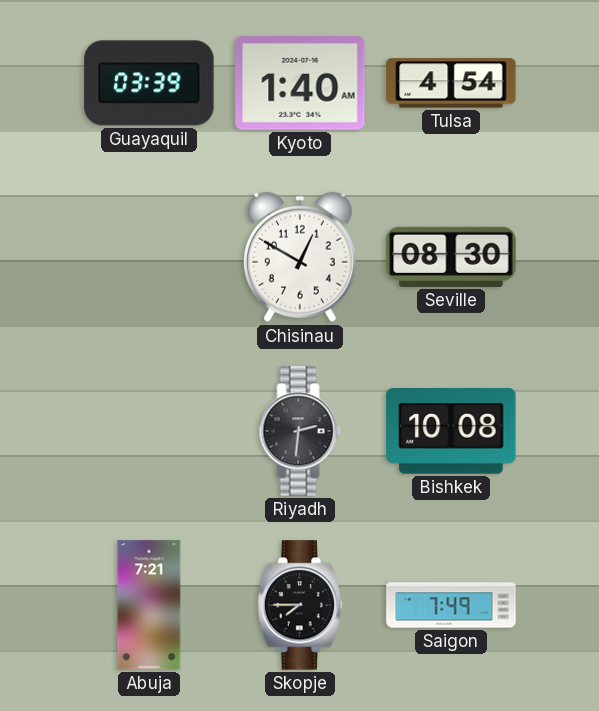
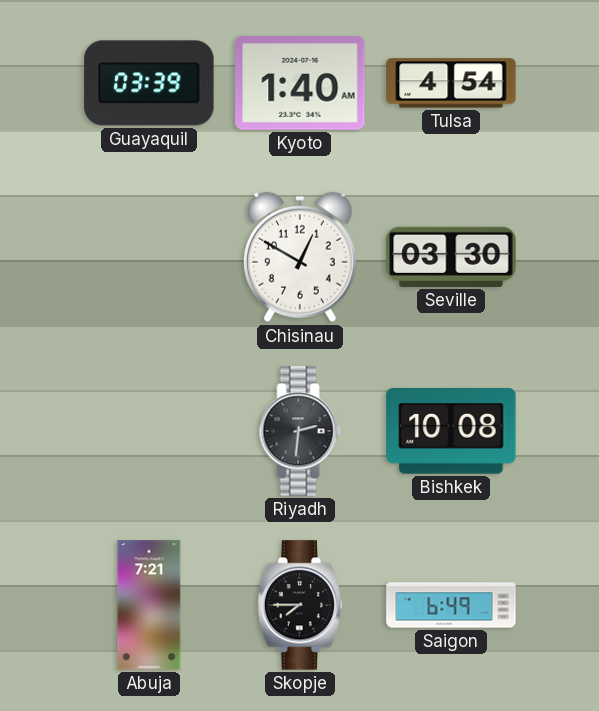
Seville: 08:30 -> 03:30
Saigon: 7:49 -> 6:49
